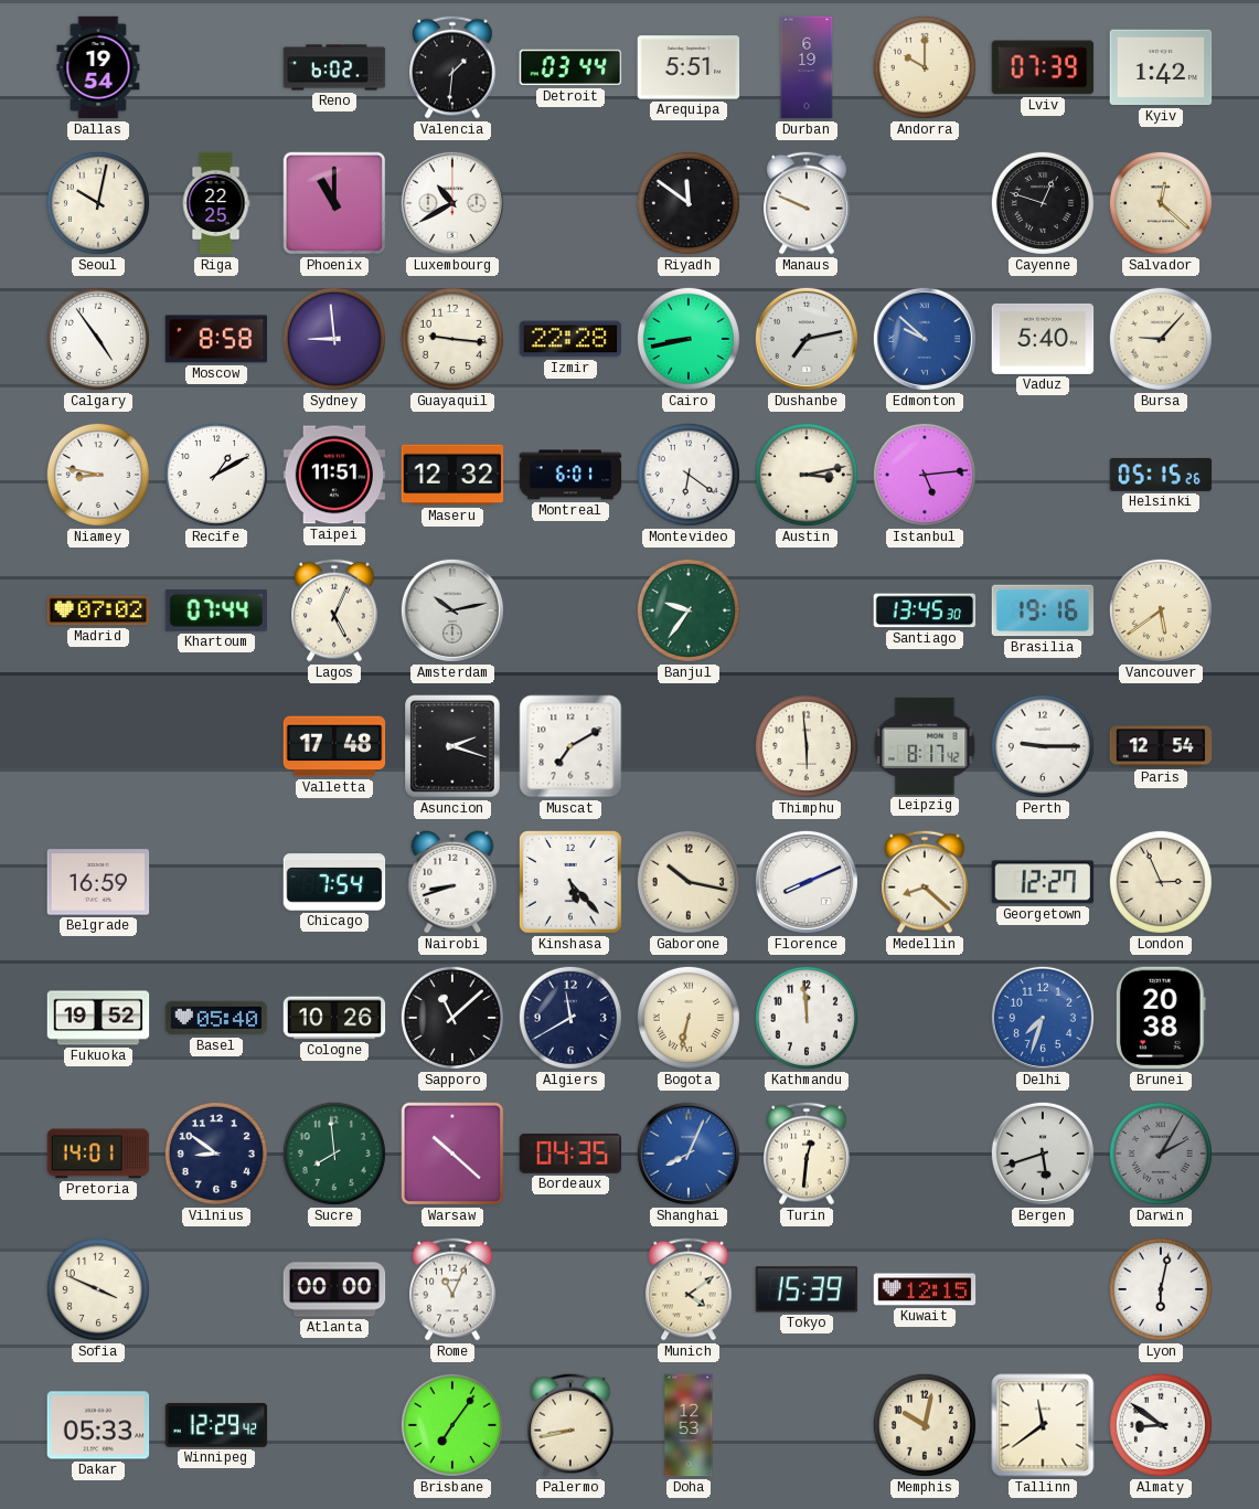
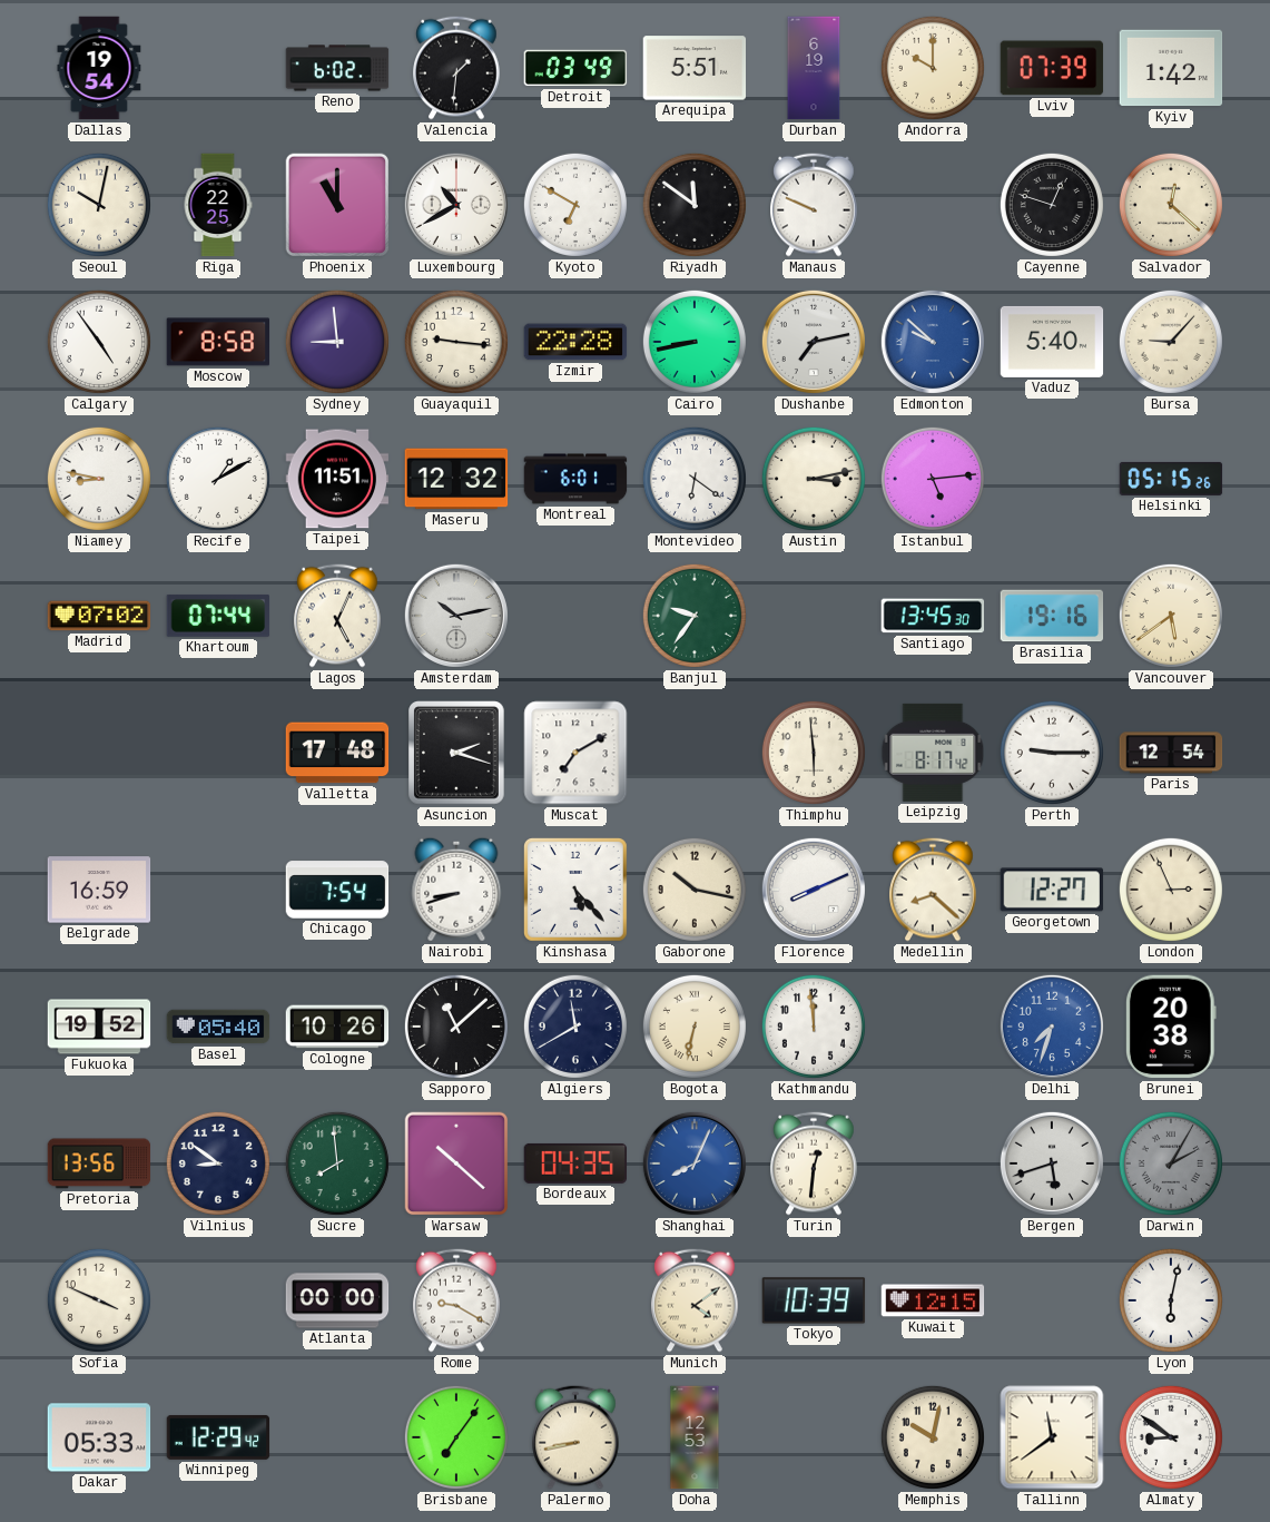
Detroit: 03:44 -> 03:49
Kyoto: none -> 6:50
Pretoria: 14:01 -> 13:56
Rome: 11:04 -> 9:20
Tokyo: 15:39 -> 10:39
